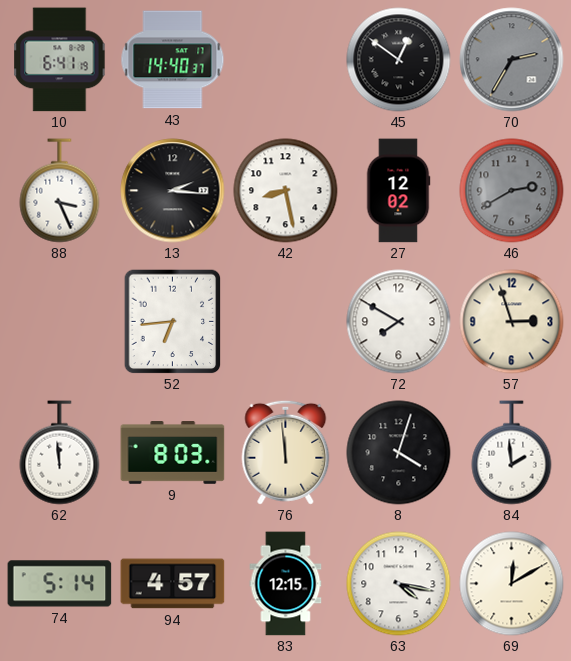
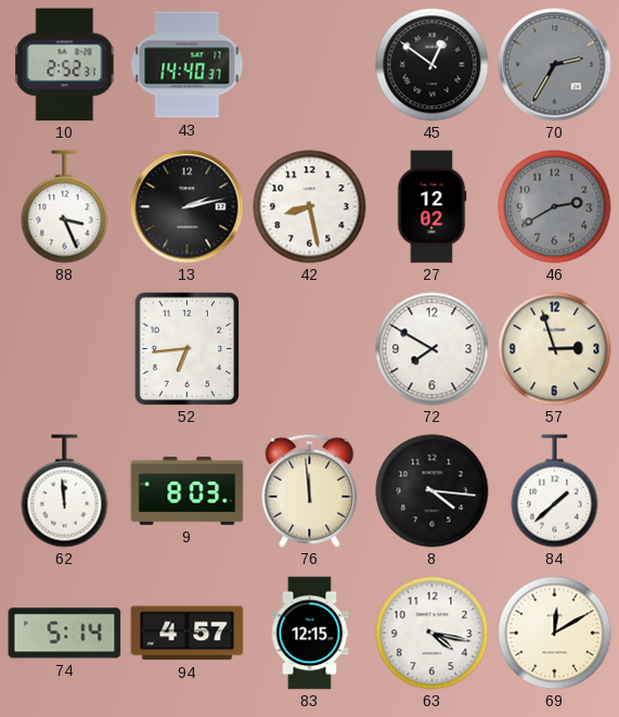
10: 6:41 -> 2:52
13: 2:16 -> 2:13
8: 4:03 -> 4:16
84: 1:59 -> 1:38
